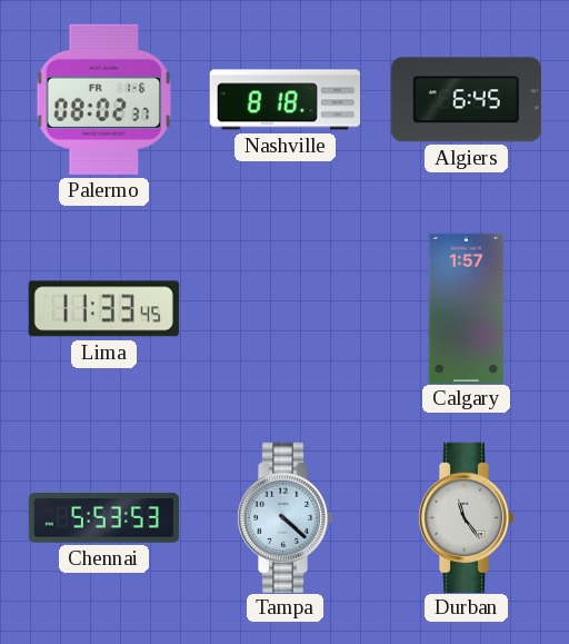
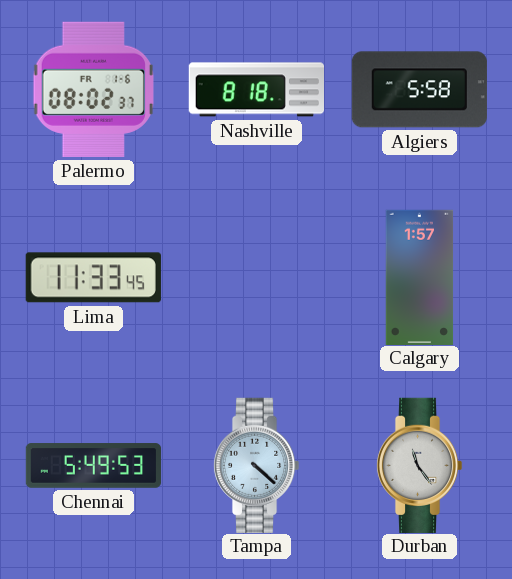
Algiers: 6:45 -> 5:58
Chennai: 5:53 -> 5:49
